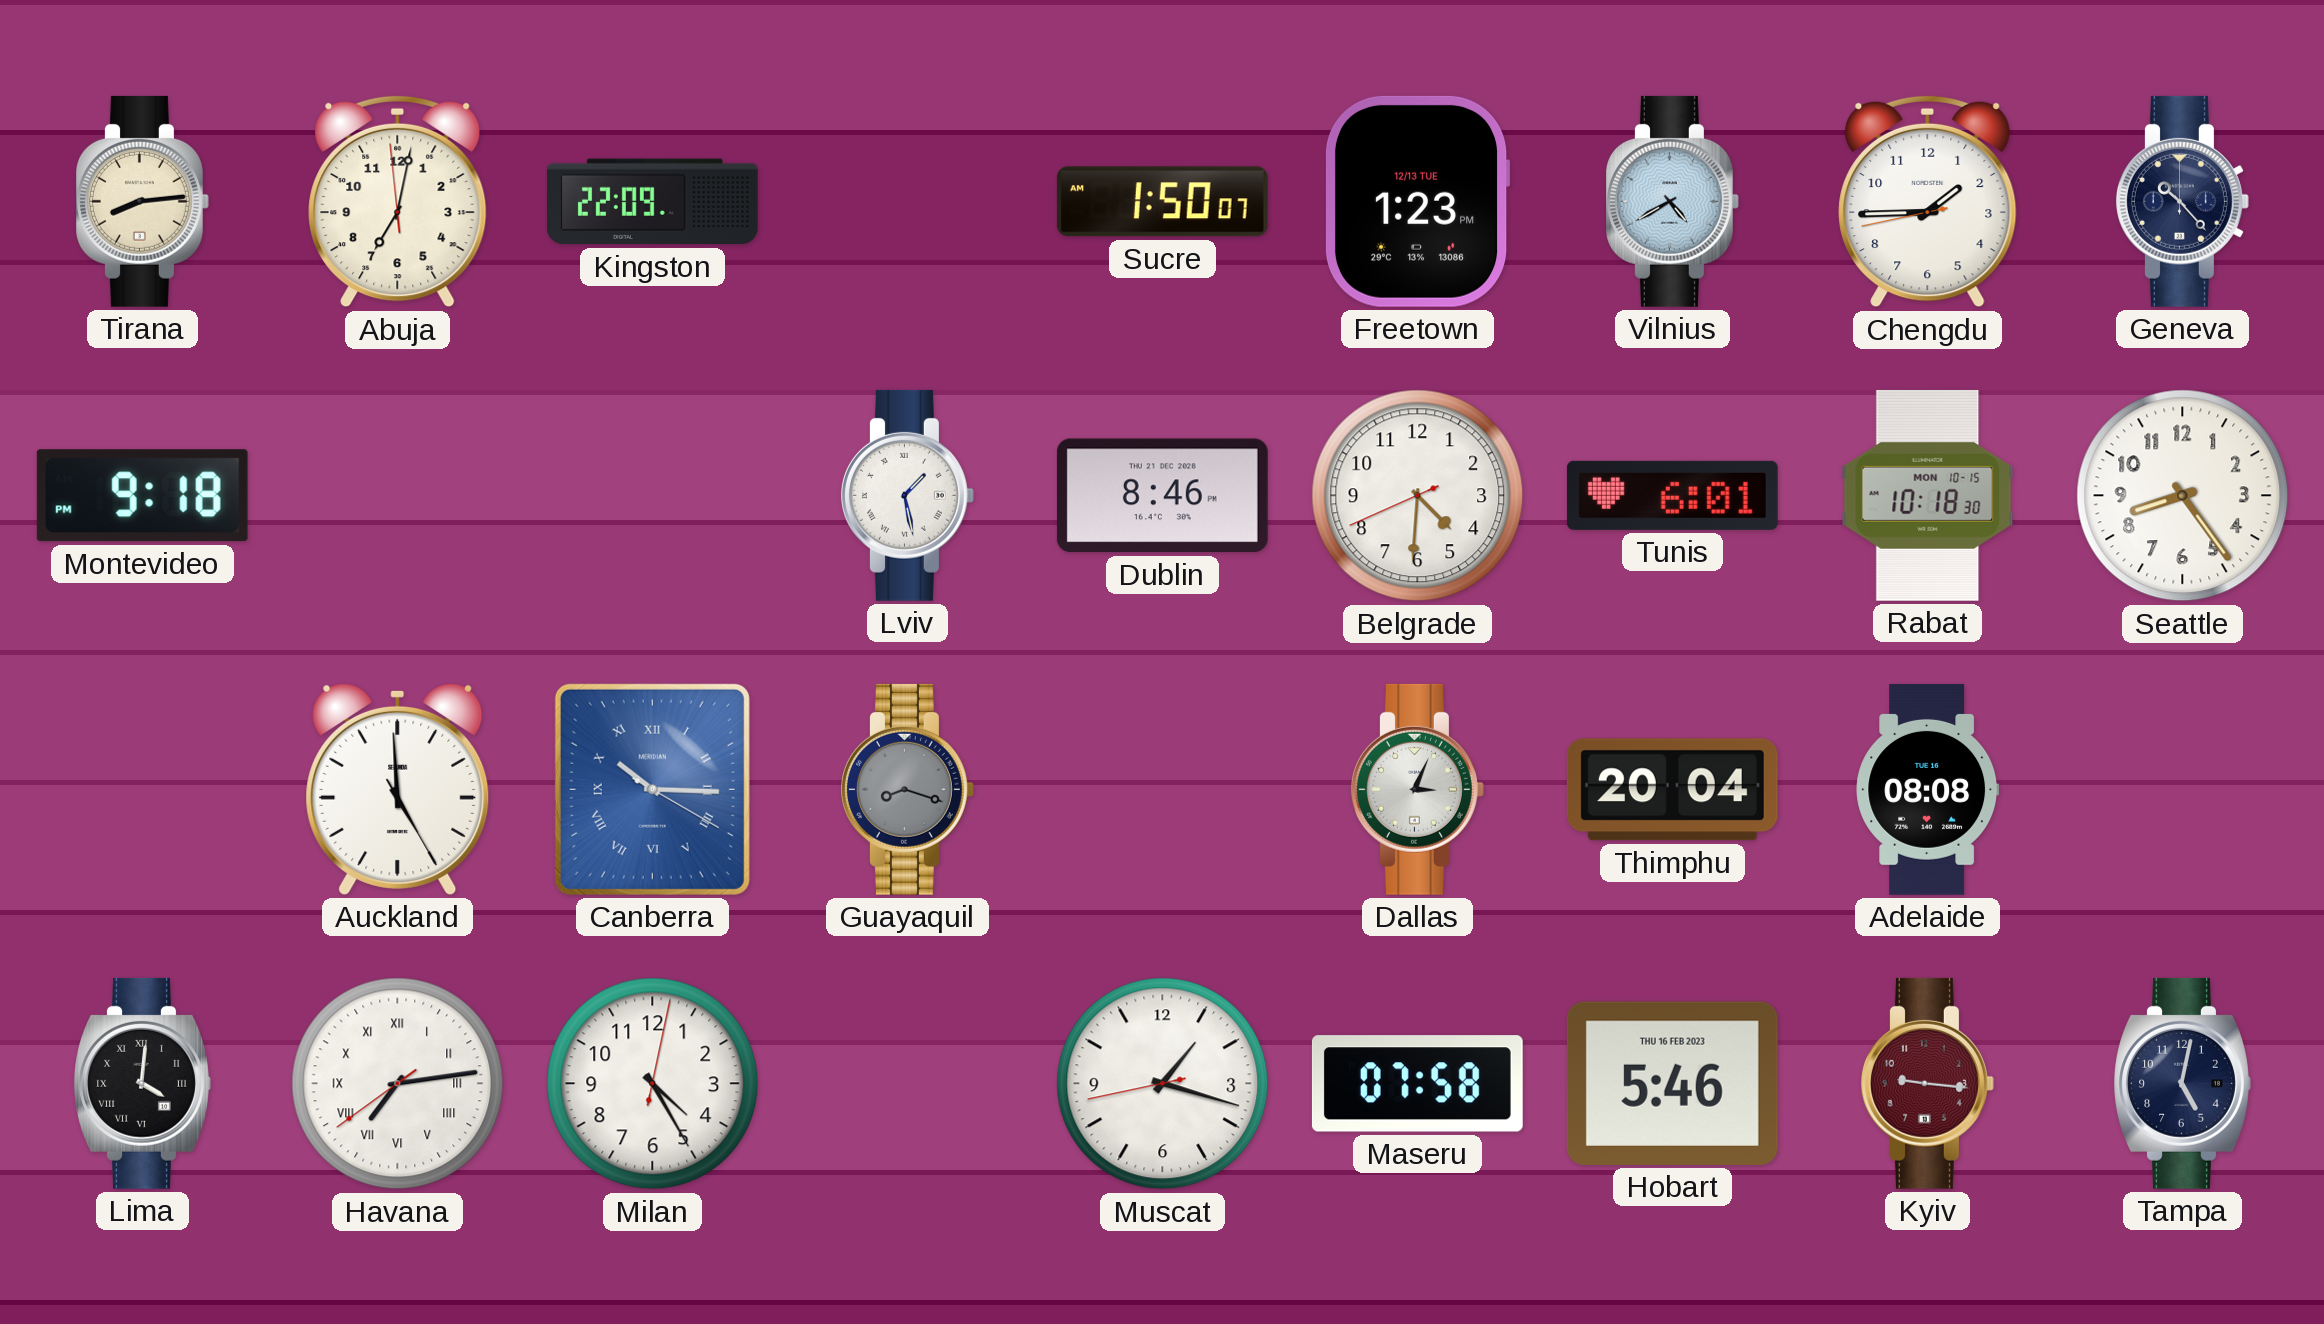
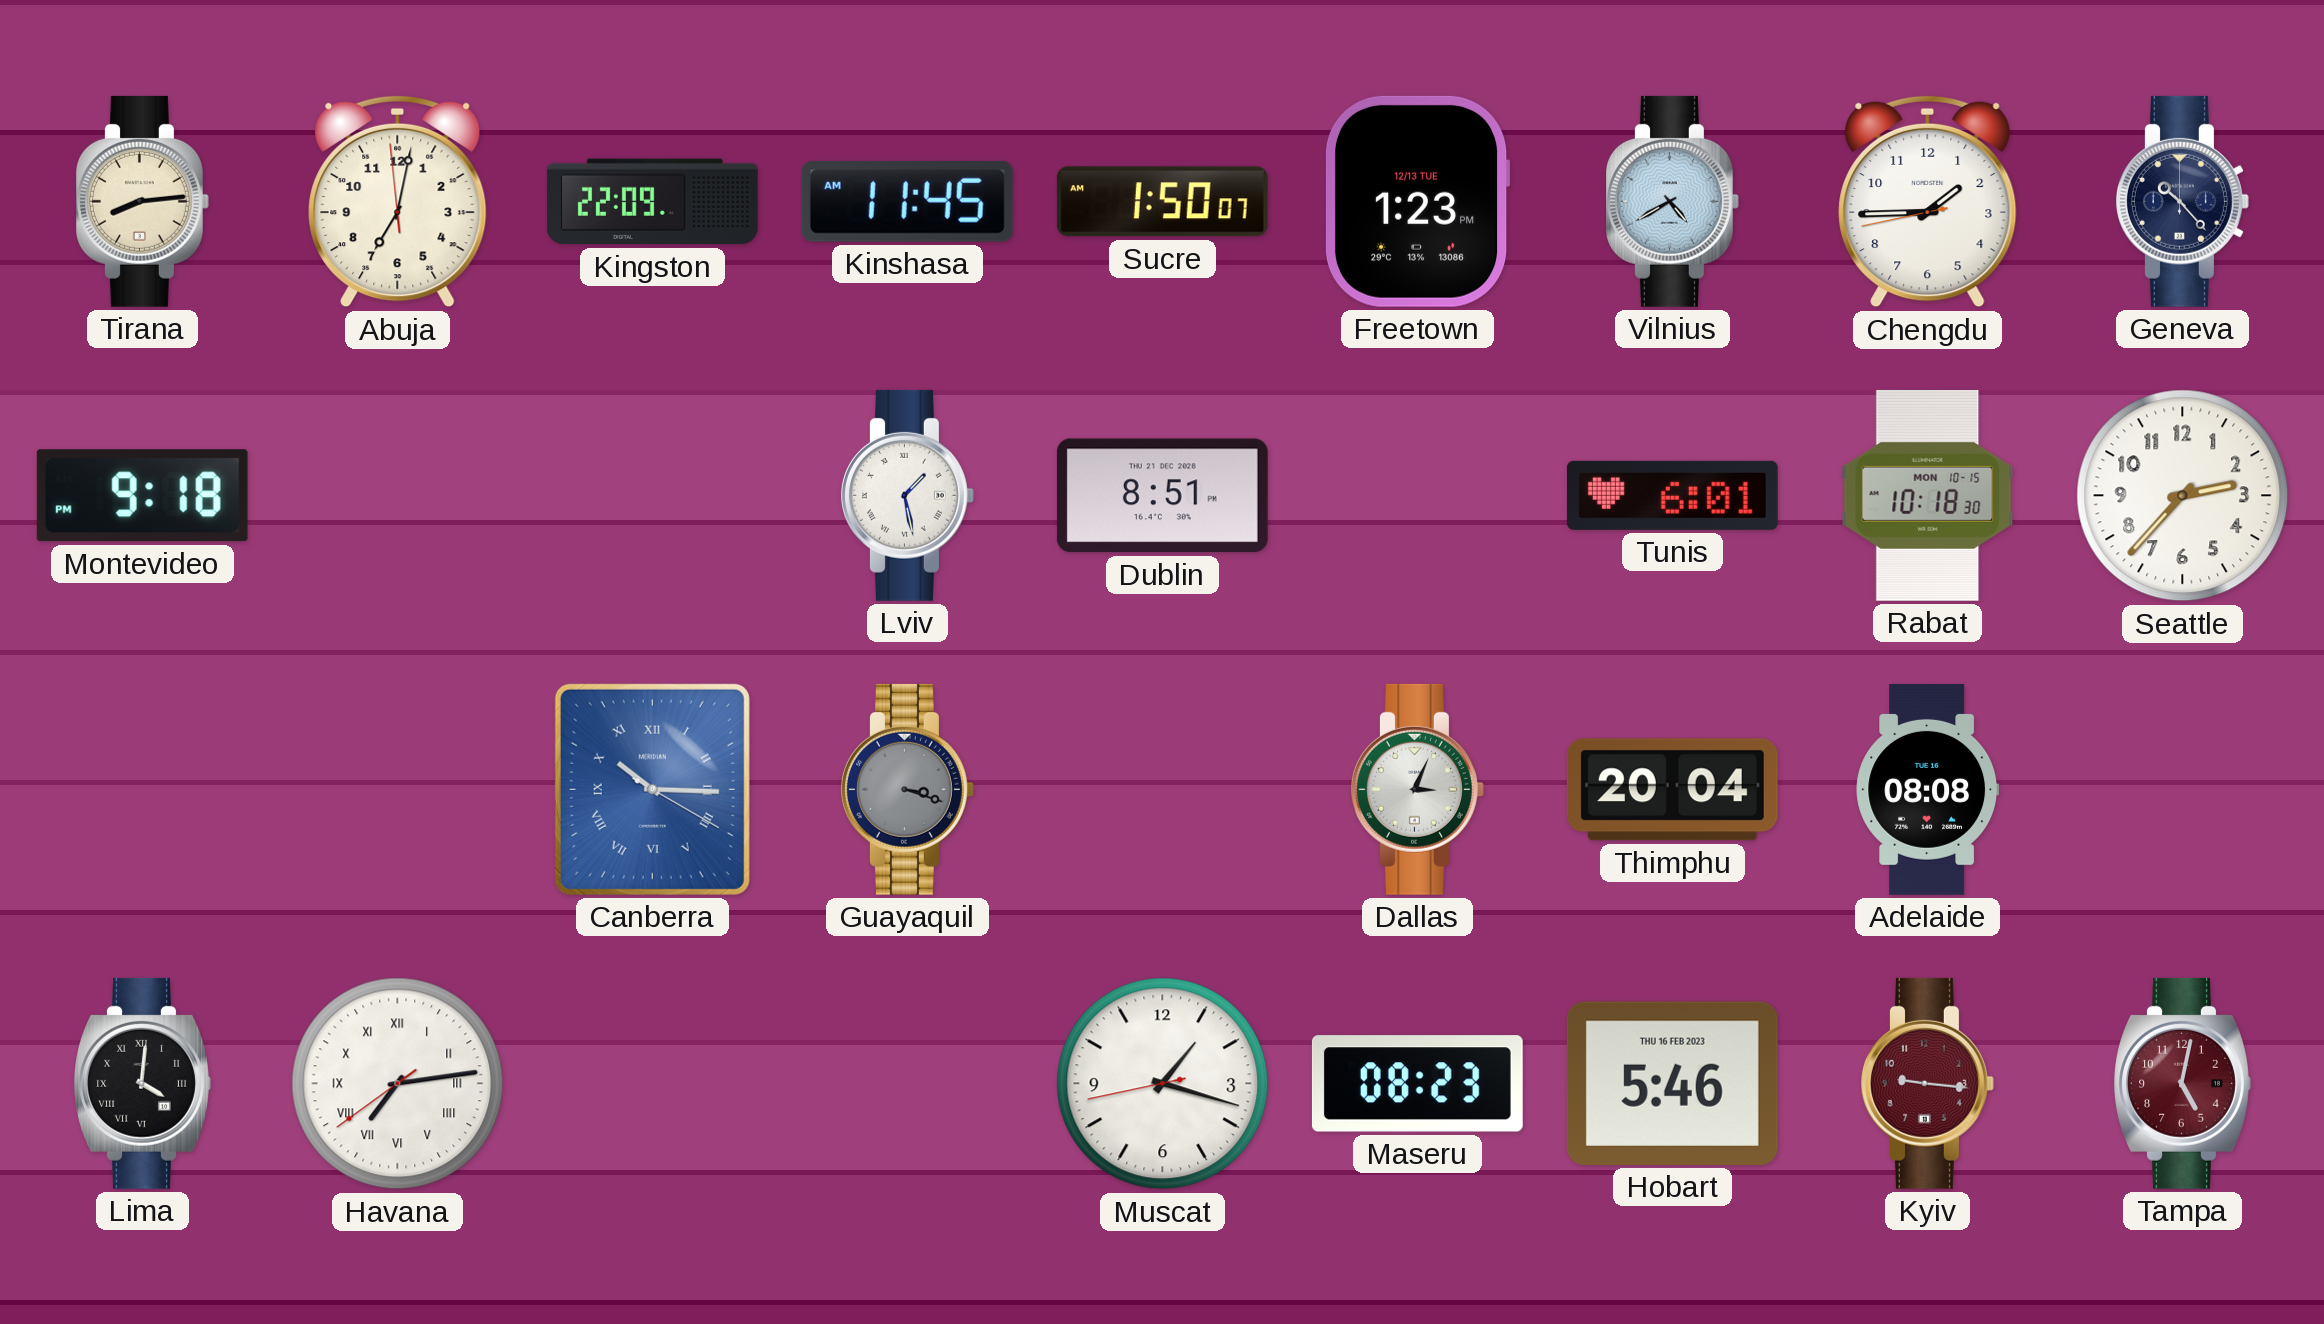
Kinshasa: none -> 11:45
Dublin: 8:46 -> 8:51
Belgrade: 4:30 -> none
Seattle: 8:24 -> 2:37
Auckland: 4:59 -> none
Guayaquil: 8:18 -> 3:18
Milan: 4:25 -> none
Maseru: 07:58 -> 08:23
Tampa dial: navy -> burgundy
